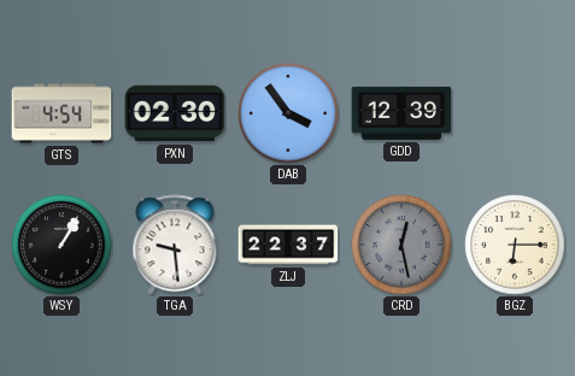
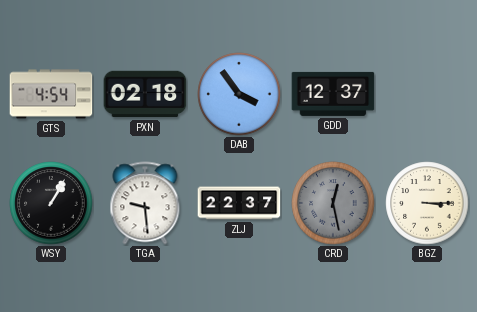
PXN: 02:30 -> 02:18
GDD: 12:39 -> 12:37
BGZ: 6:15 -> 3:15
